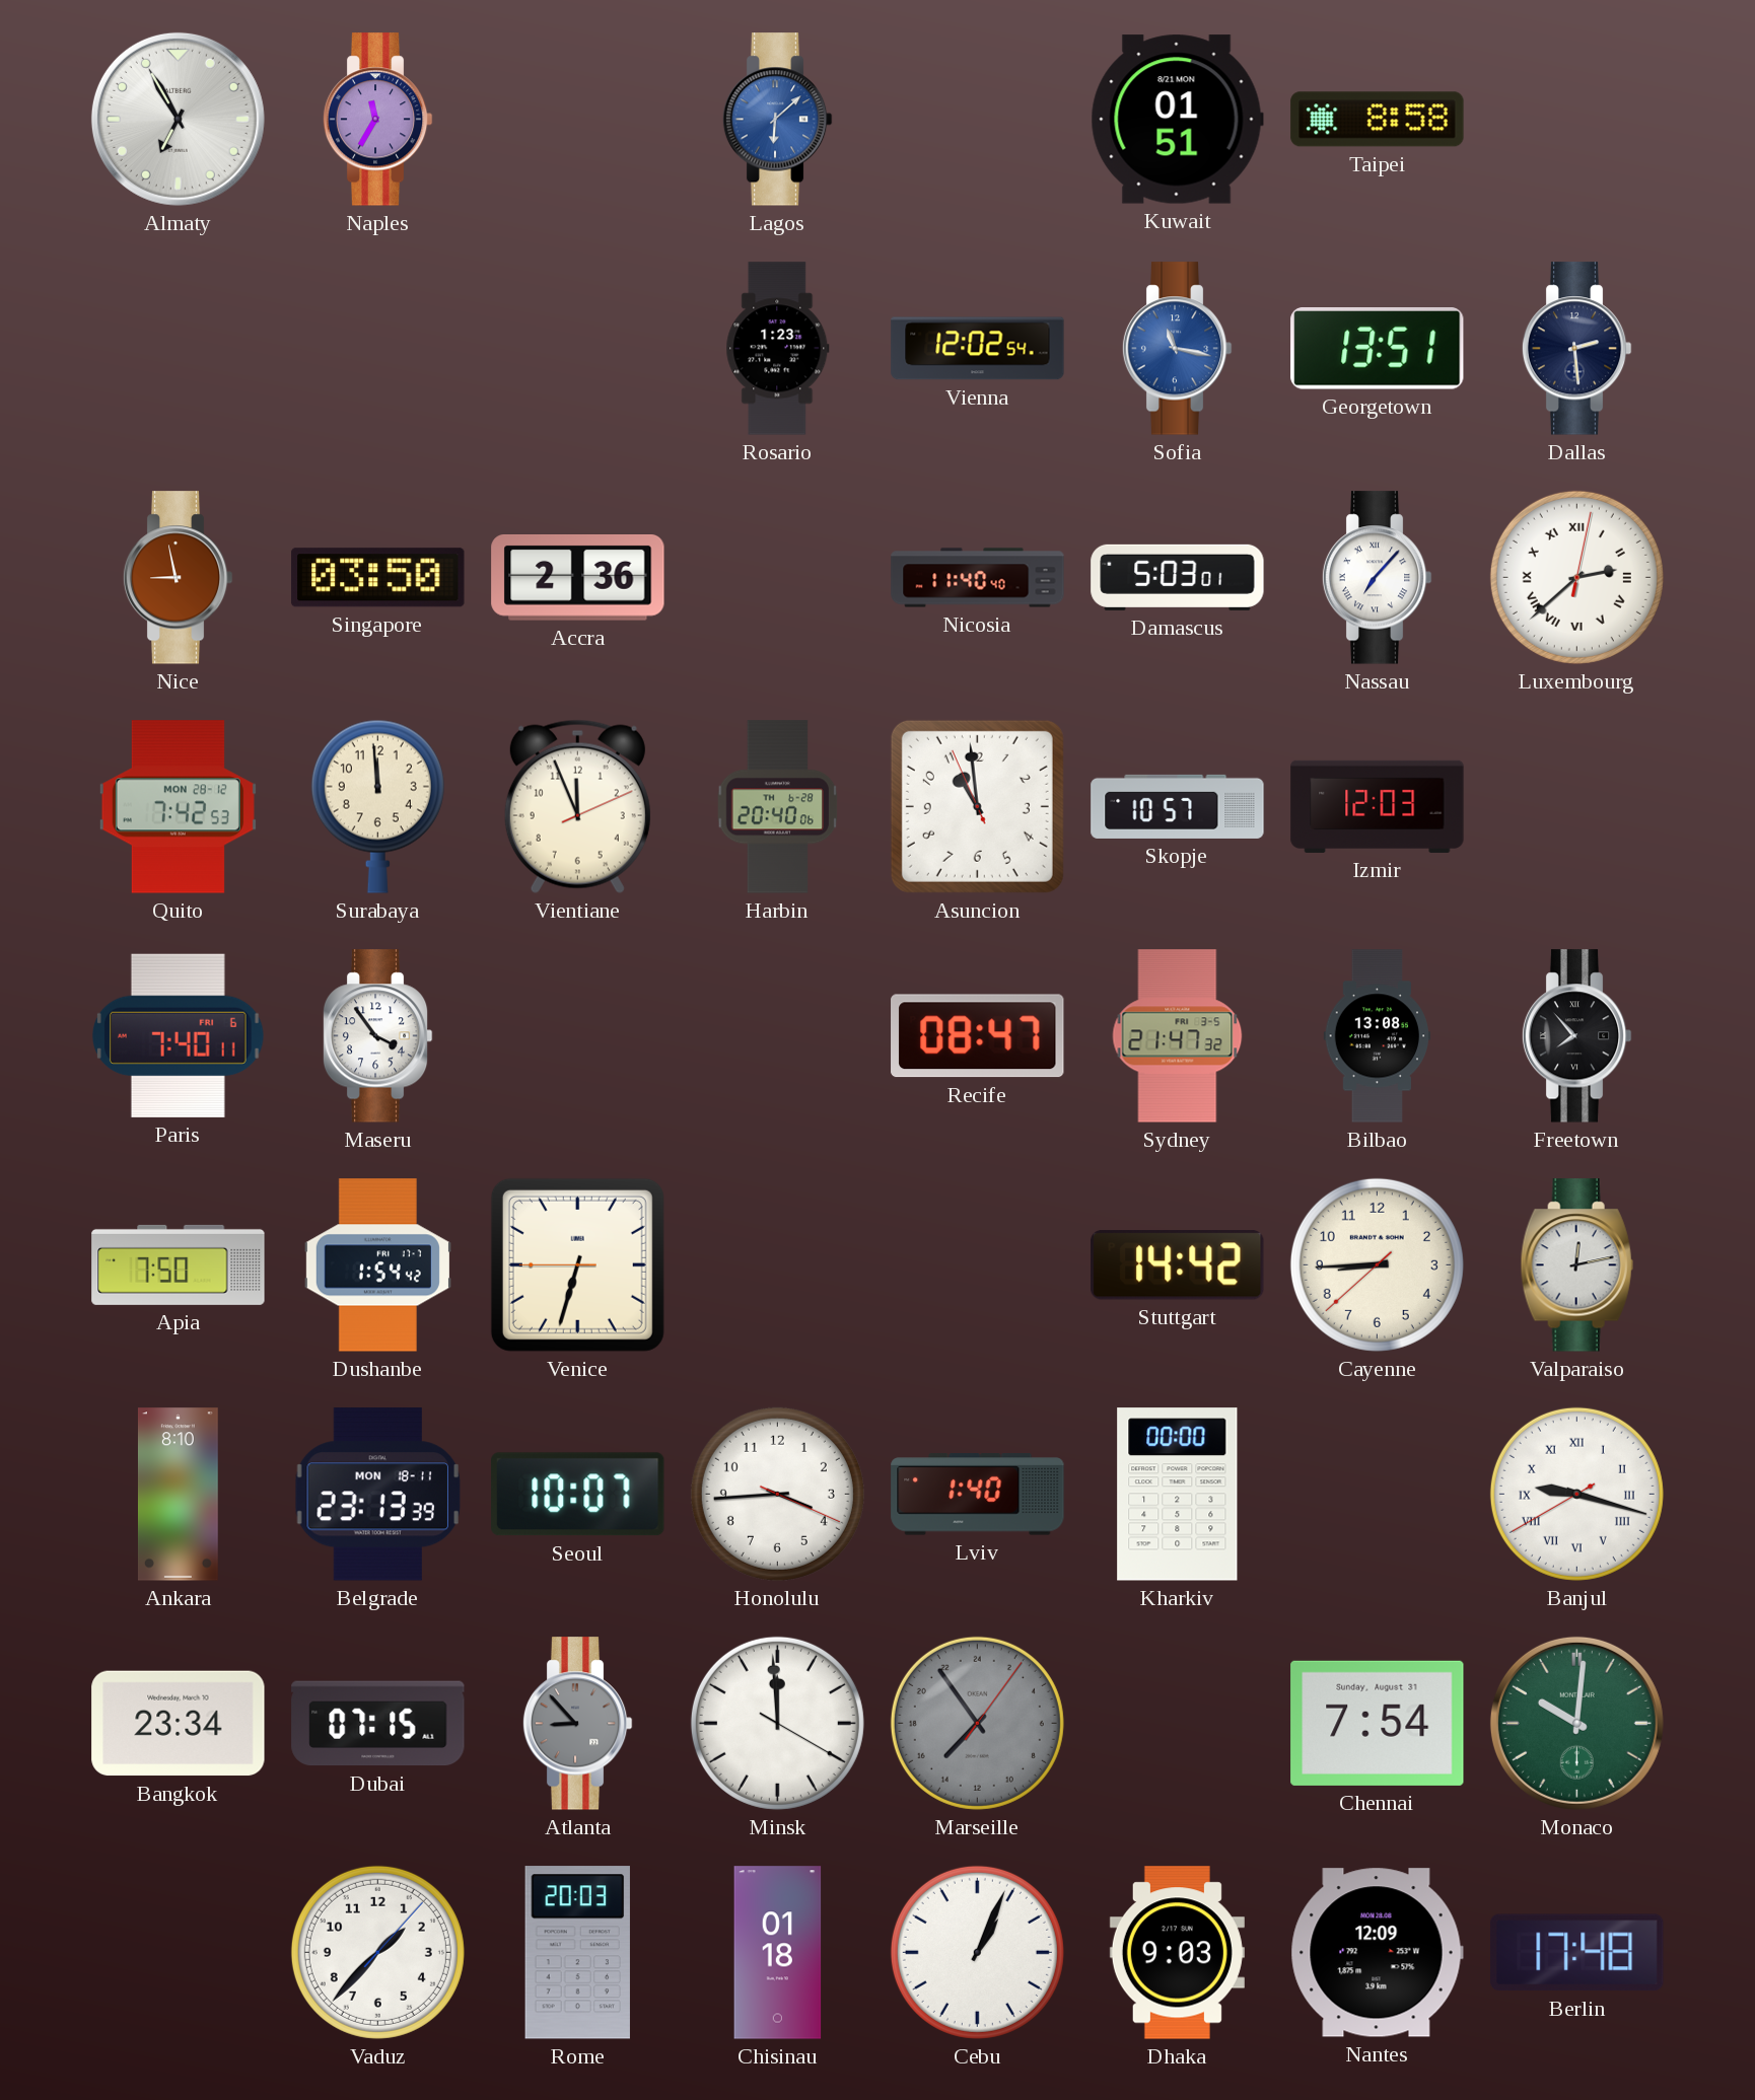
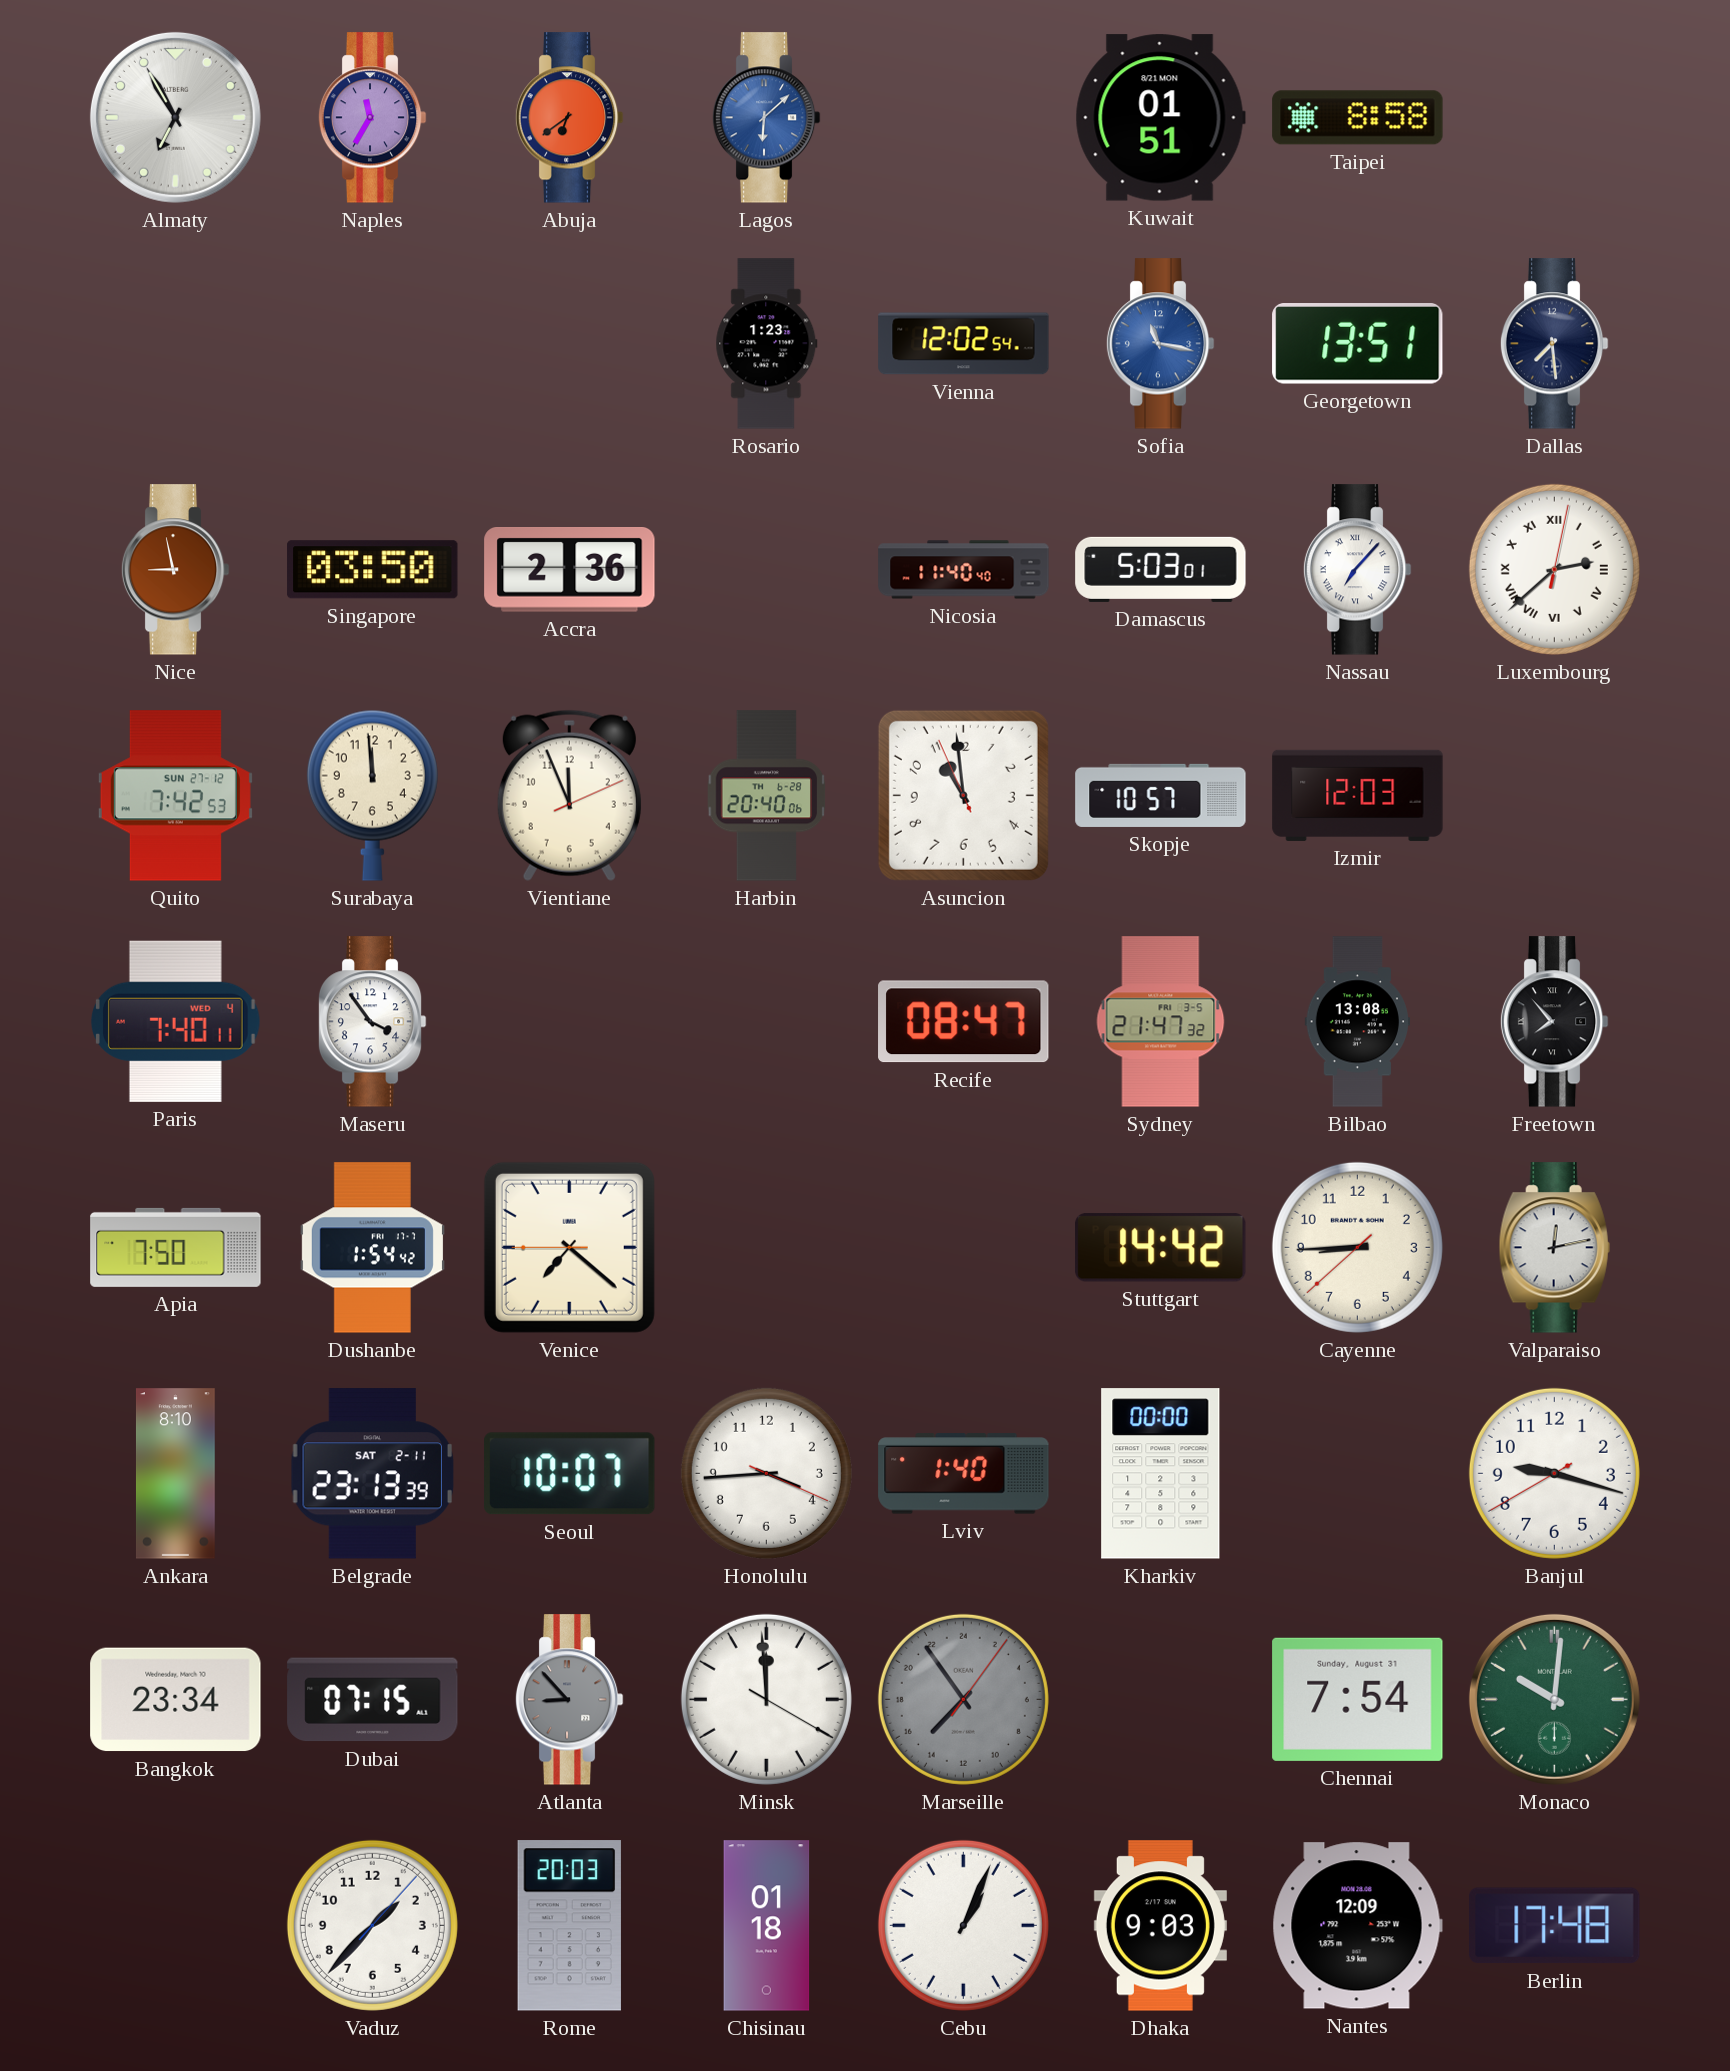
Abuja: none -> 6:39
Dallas: 2:29 -> 7:29
Quito date: MON 28-12 -> SUN 27-12
Paris date: FRI 6 -> WED 4
Venice: 6:32 -> 7:21
Belgrade date: MON 18-11 -> SAT 2-11
Banjul numerals: Roman -> Arabic
